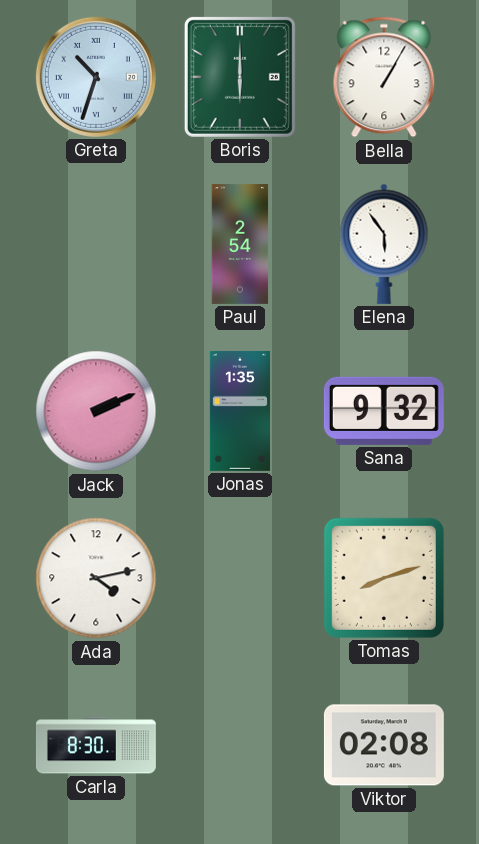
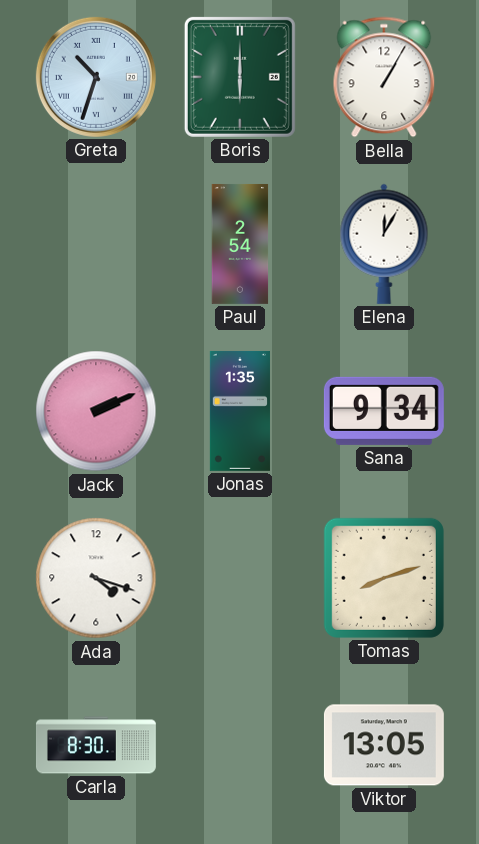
Elena: 5:54 -> 12:05
Sana: 9:32 -> 9:34
Ada: 4:13 -> 4:18
Viktor: 02:08 -> 13:05
